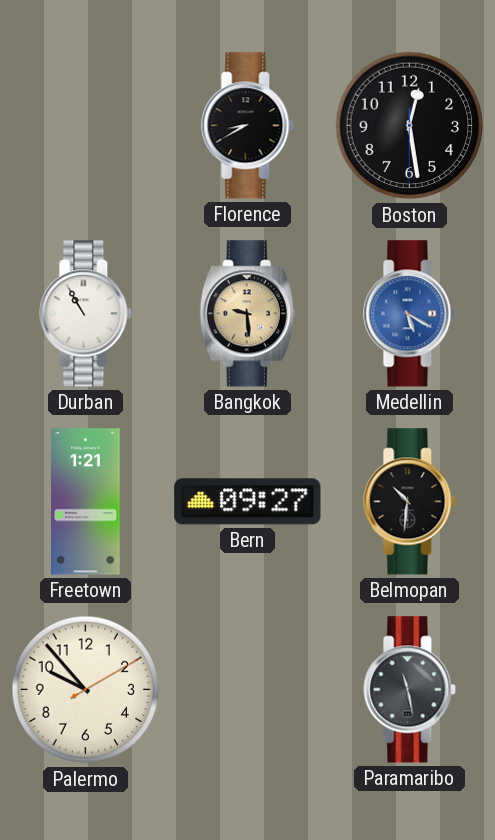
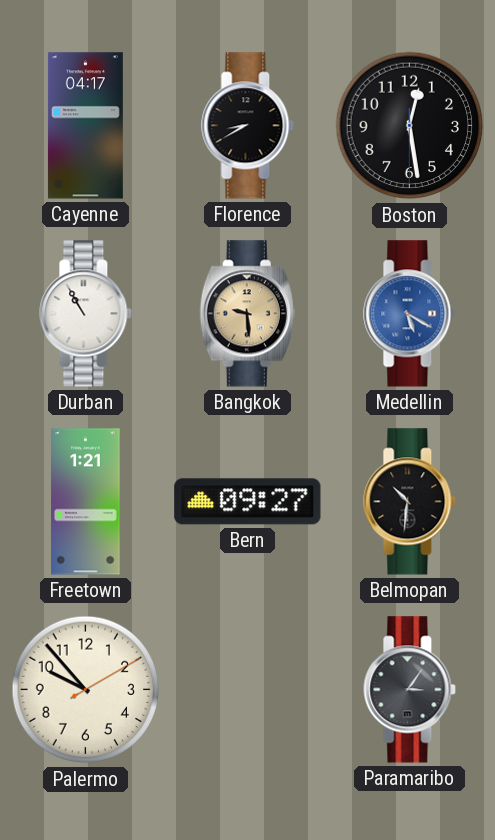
Cayenne: none -> 04:17
Paramaribo: 11:28 -> 3:06
